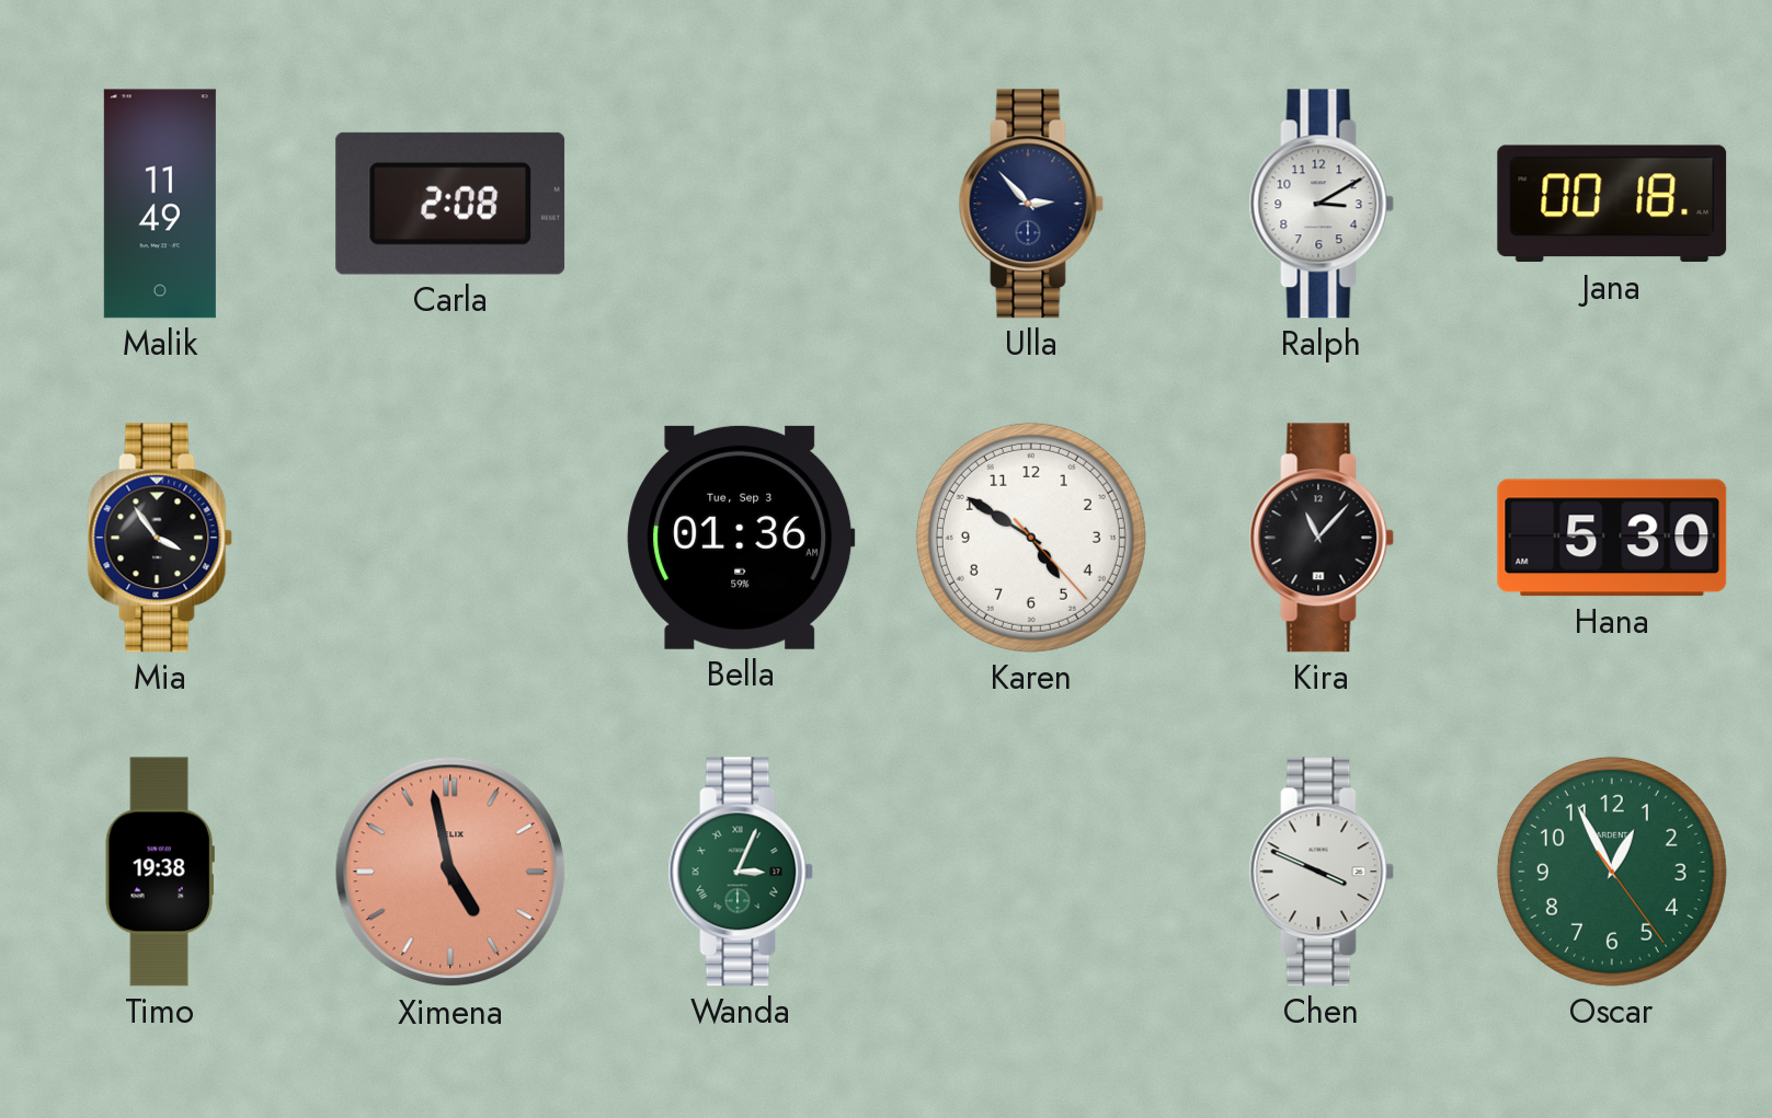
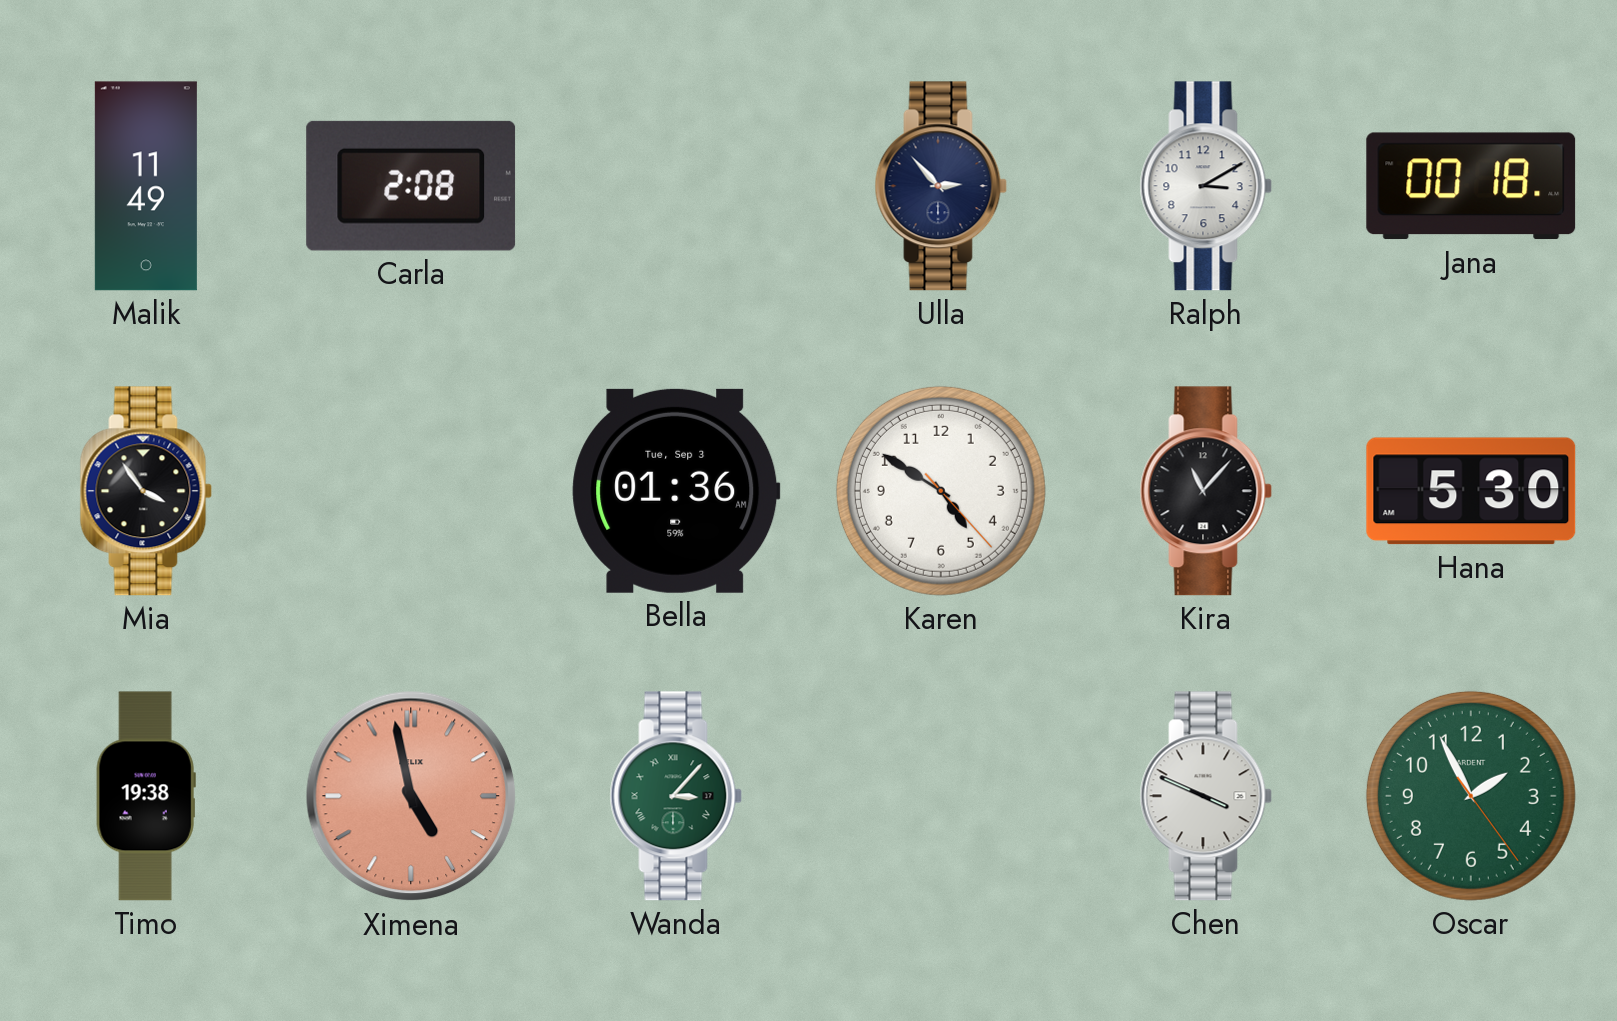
Wanda: 3:04 -> 3:07
Oscar: 12:55 -> 1:55
